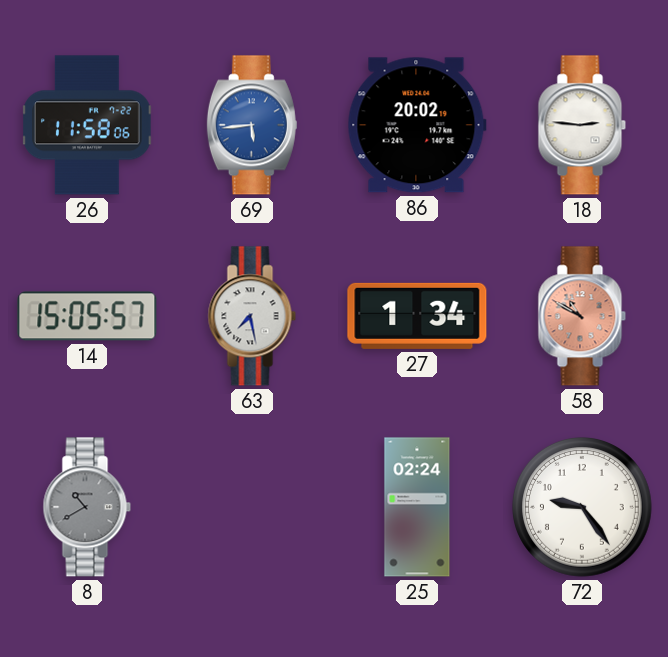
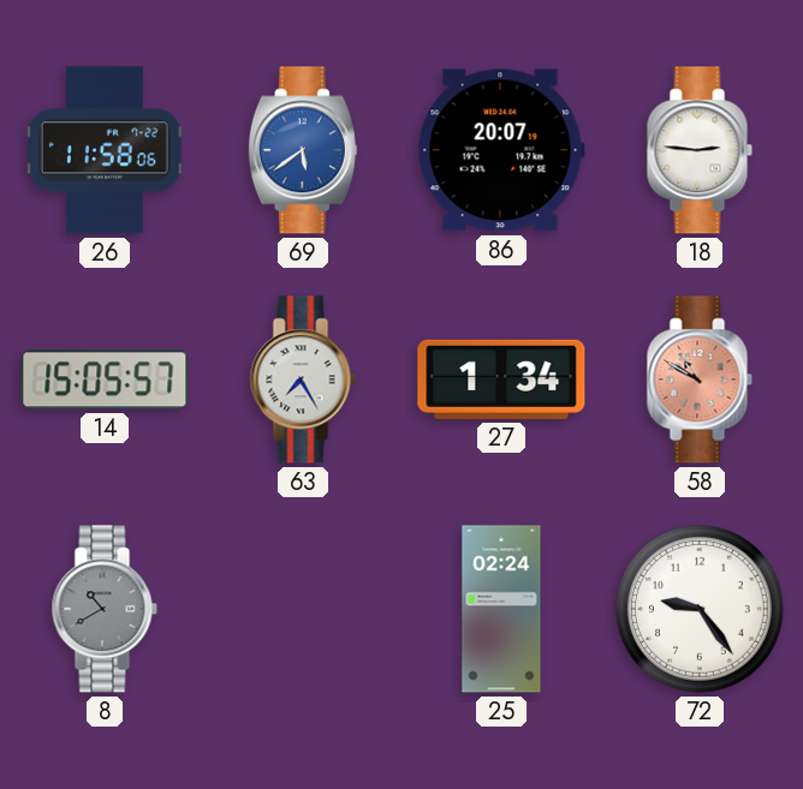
69: 5:44 -> 5:39
86: 20:02 -> 20:07
63: 7:28 -> 7:25
